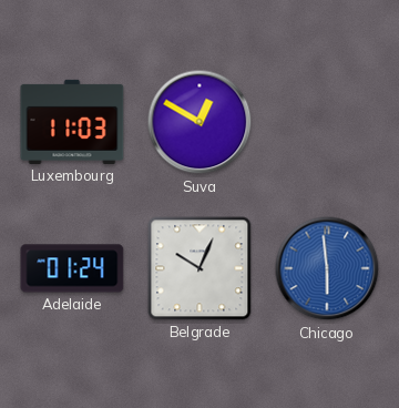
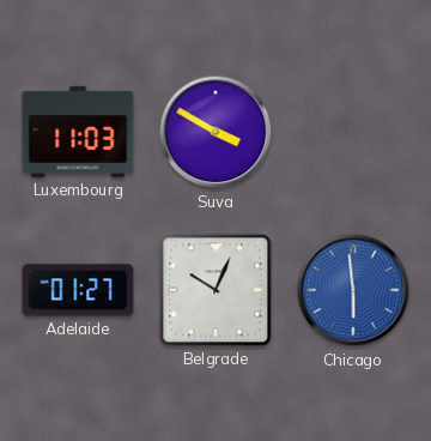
Suva: 12:50 -> 3:50
Adelaide: 01:24 -> 01:27
